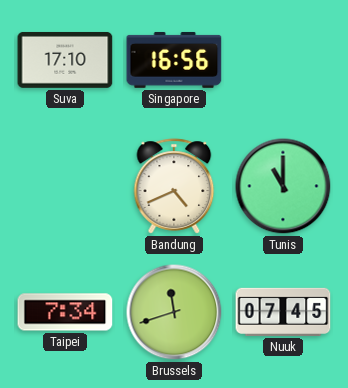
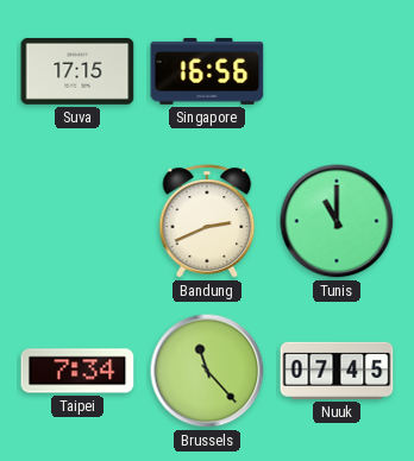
Suva: 17:10 -> 17:15
Bandung: 4:41 -> 2:41
Brussels: 11:42 -> 11:23
